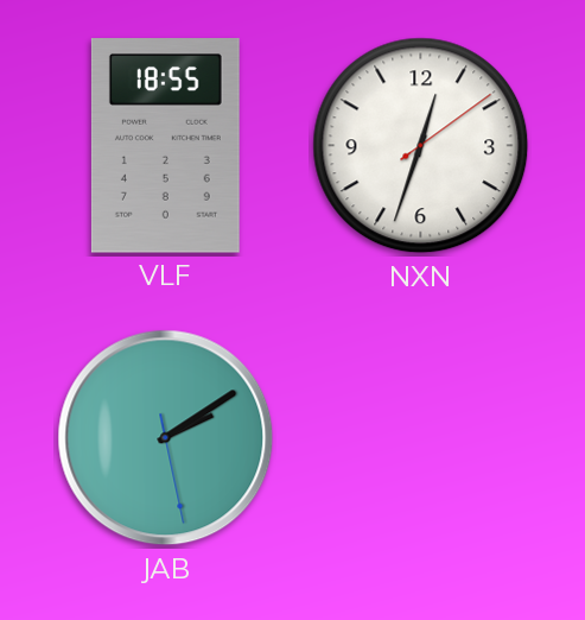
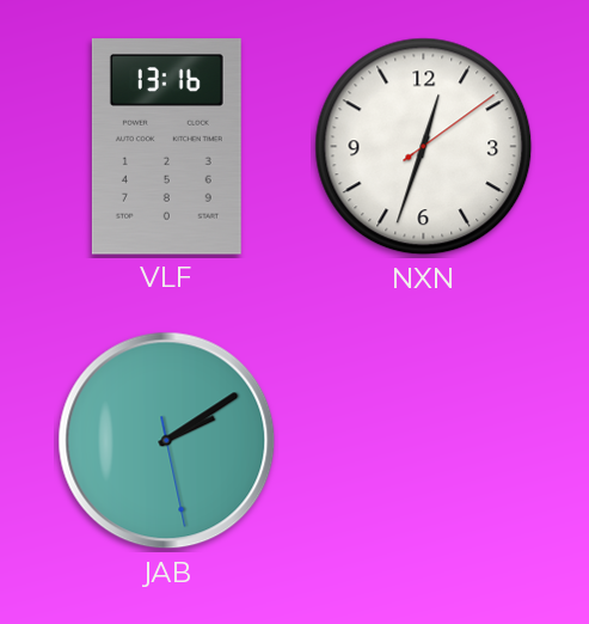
VLF: 18:55 -> 13:16
